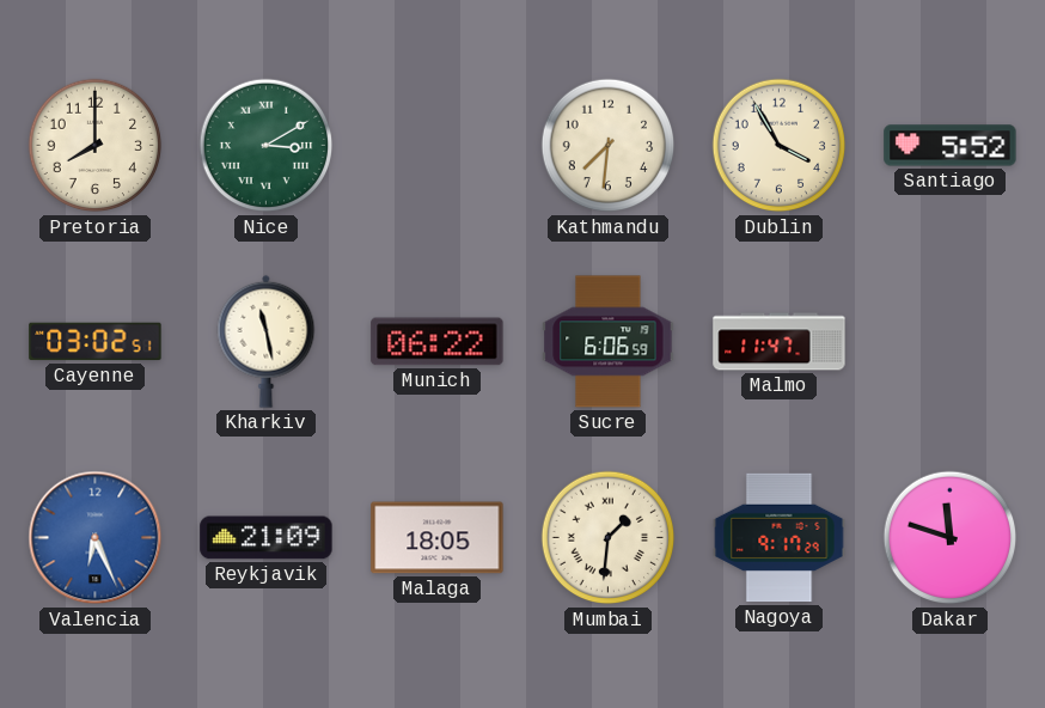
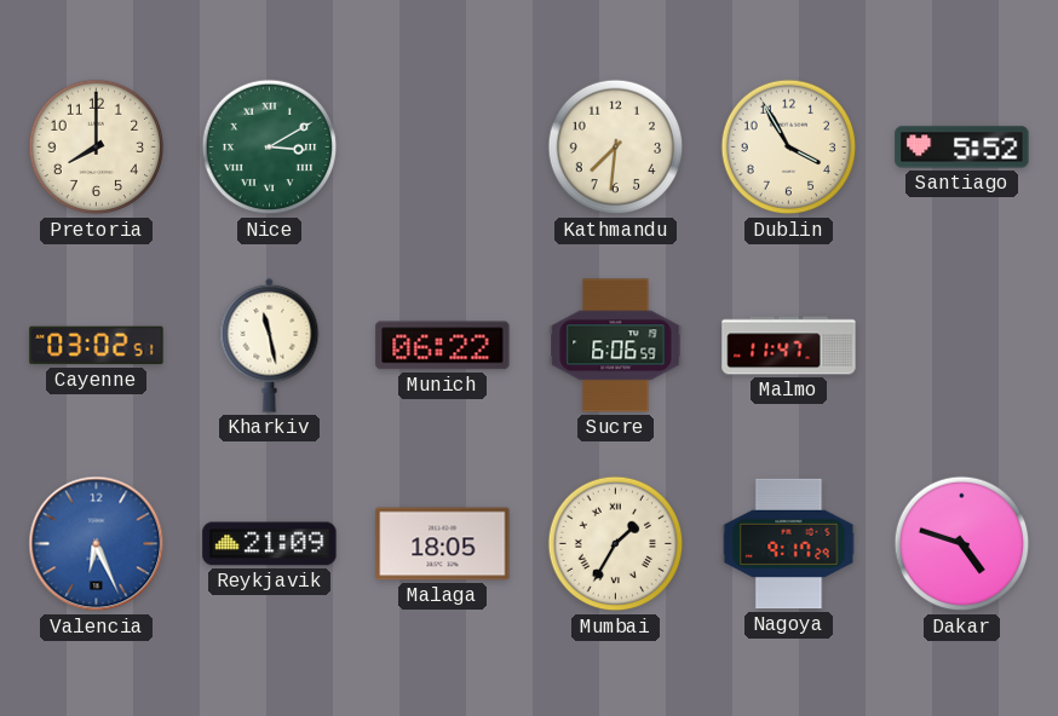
Mumbai: 1:31 -> 1:35
Dakar: 11:48 -> 4:48
